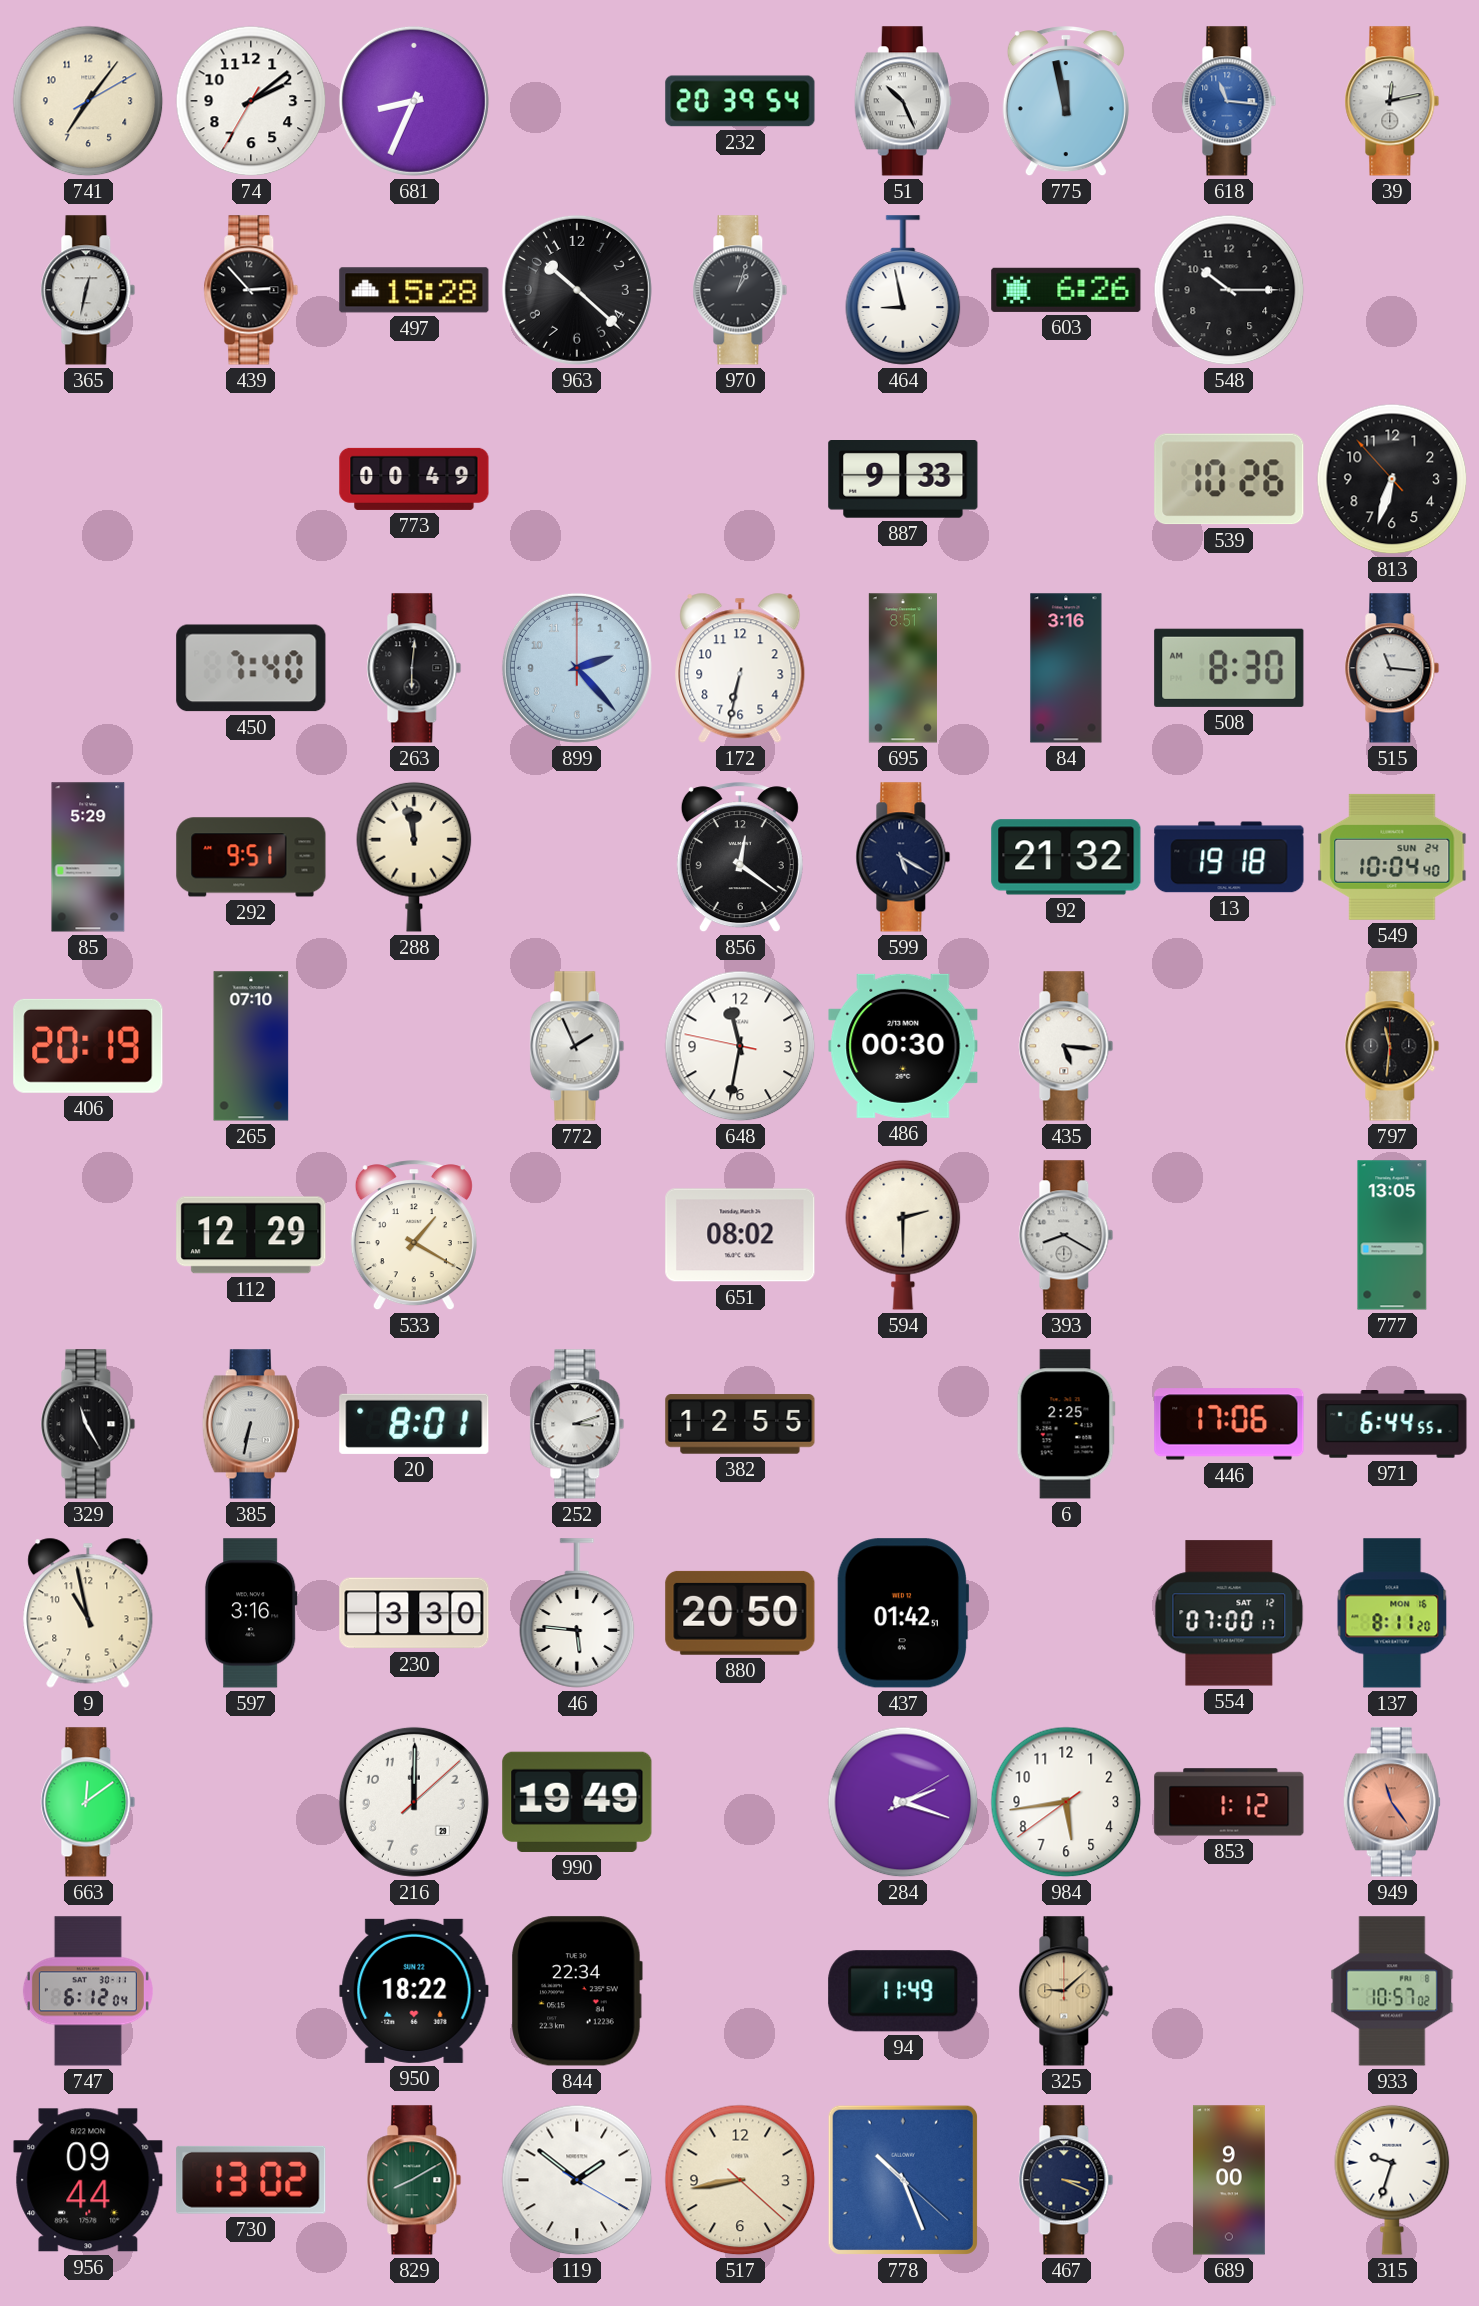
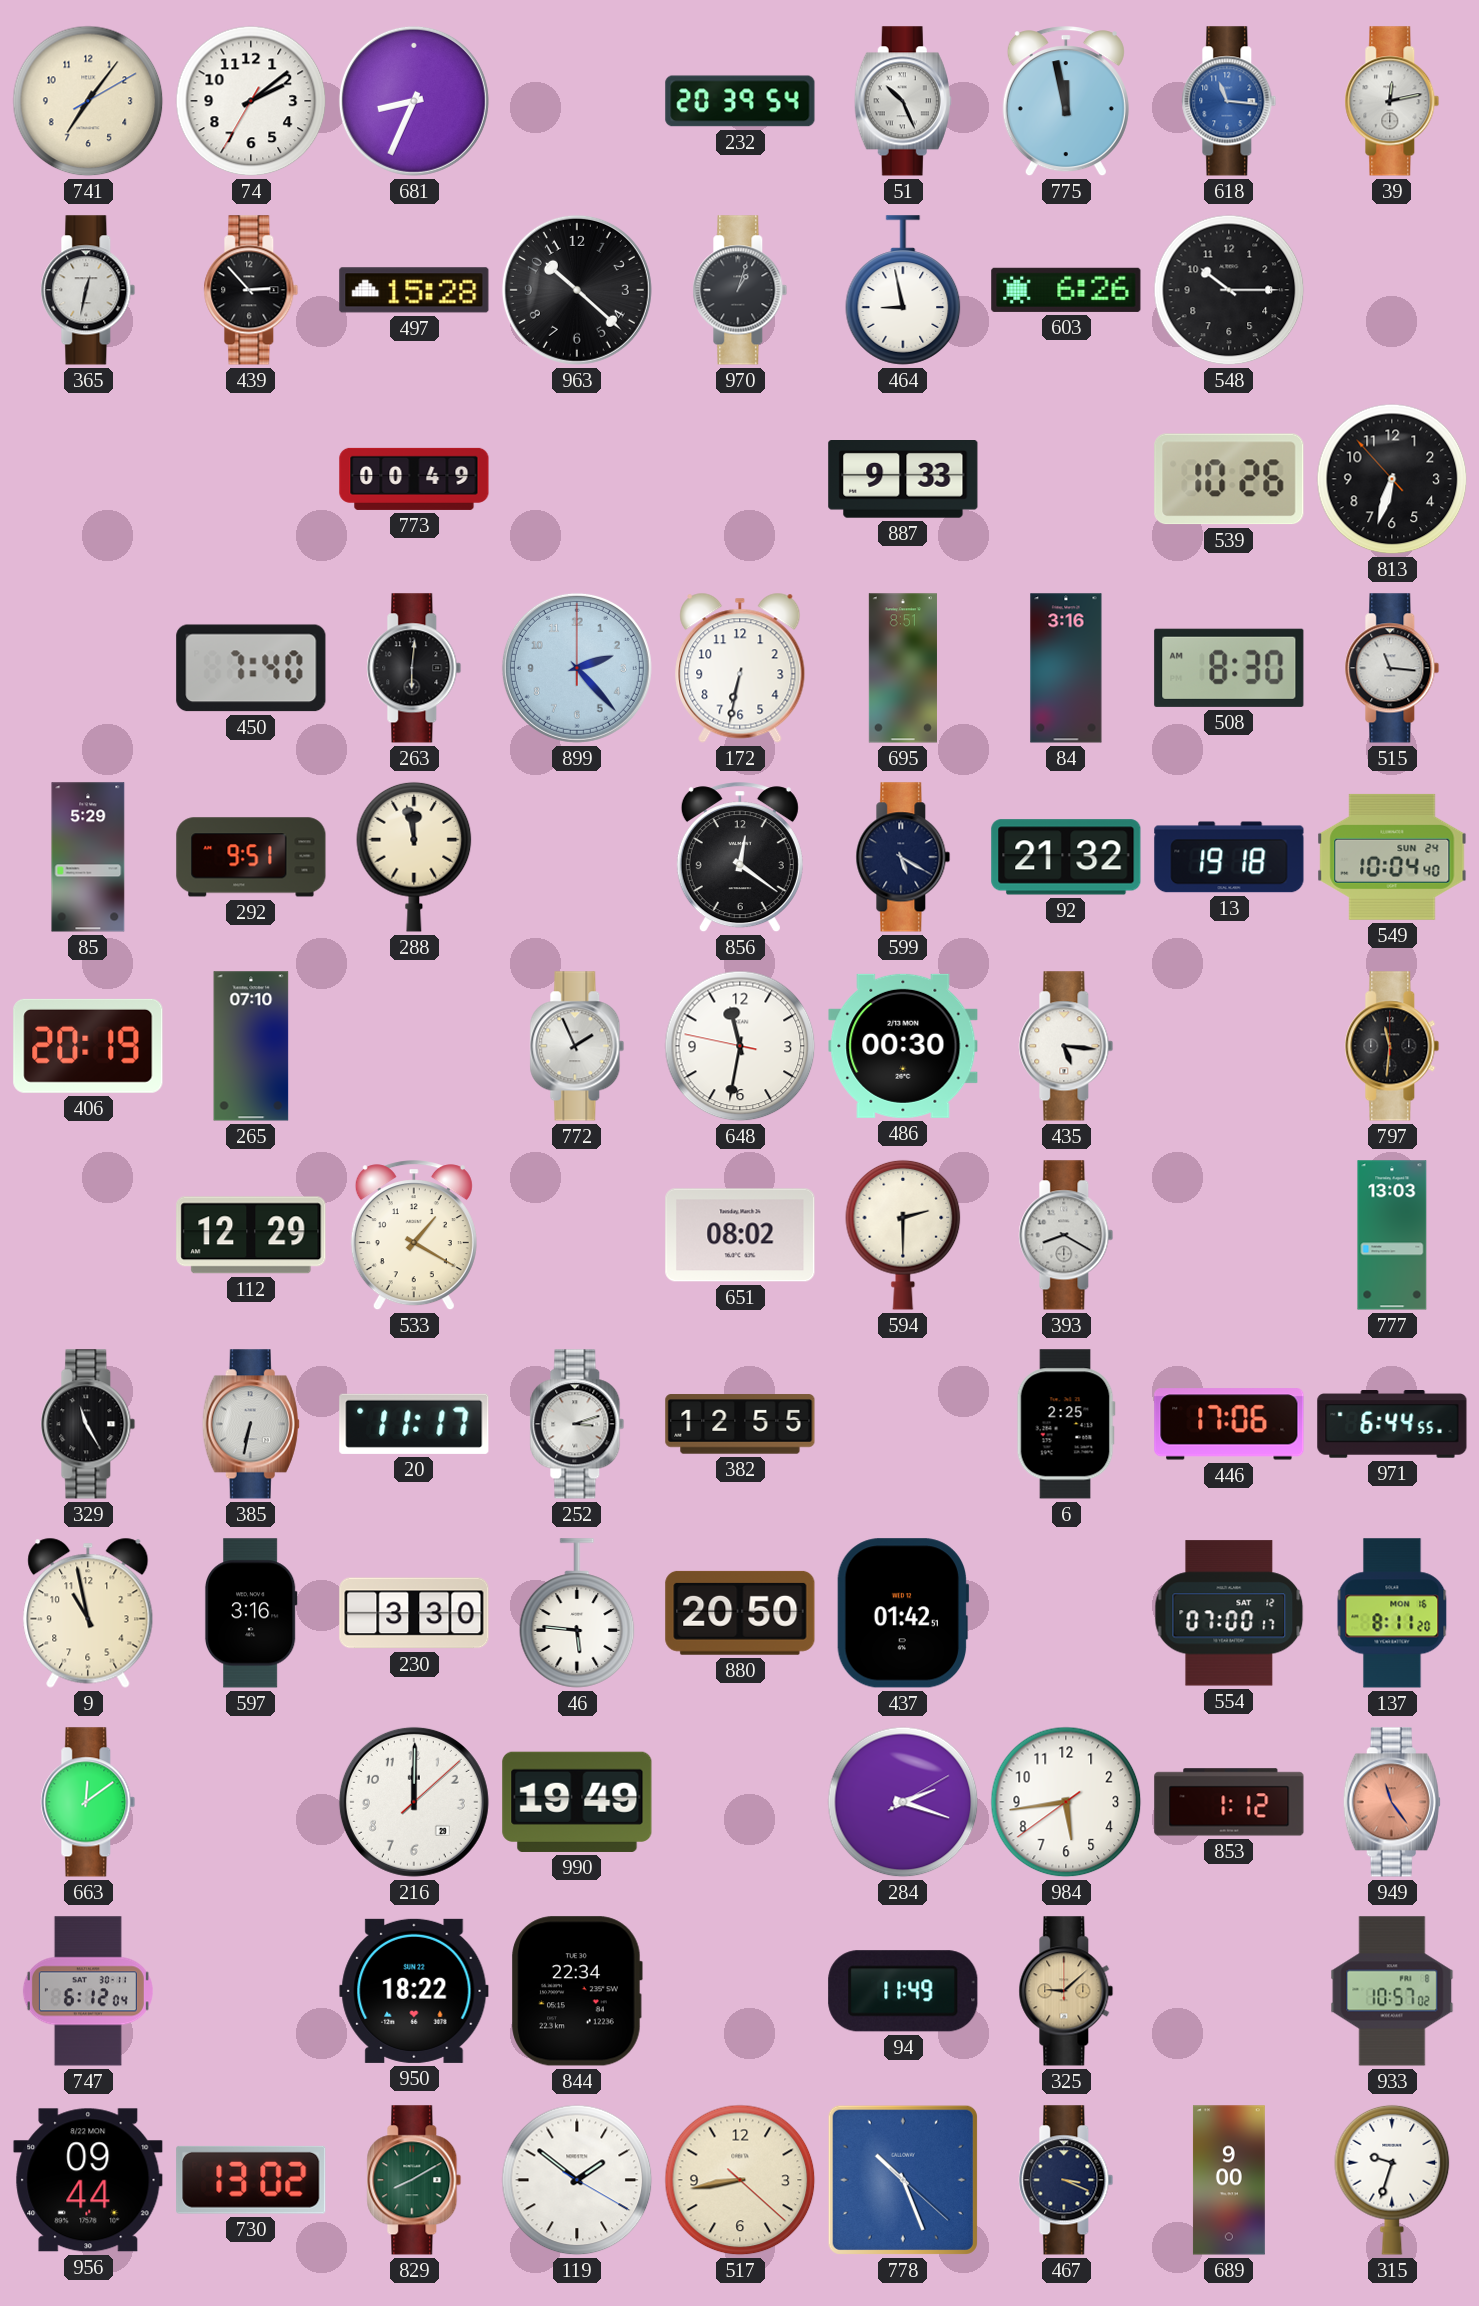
777: 13:05 -> 13:03
20: 8:01 -> 11:17
